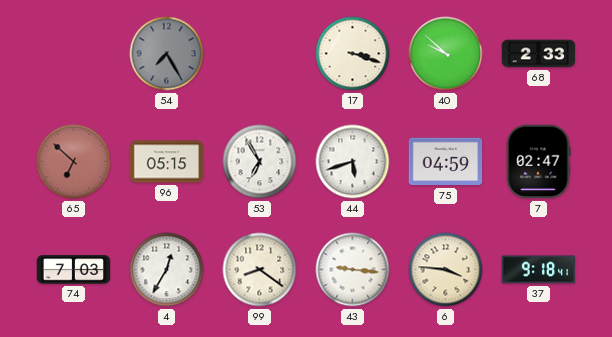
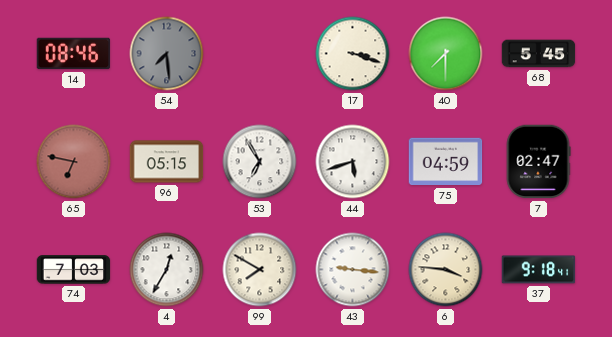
14: none -> 08:46
54: 7:25 -> 7:29
40: 9:52 -> 7:30
68: 2:33 -> 5:45
65: 6:52 -> 6:47
99: 8:21 -> 7:50
